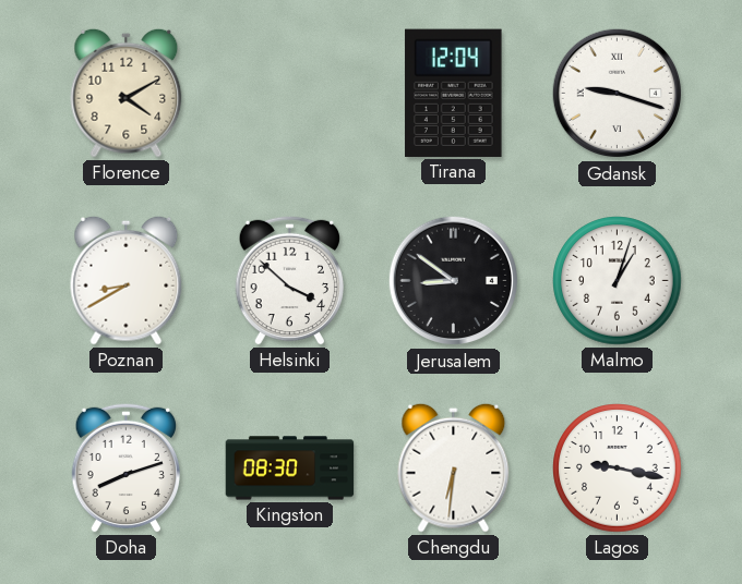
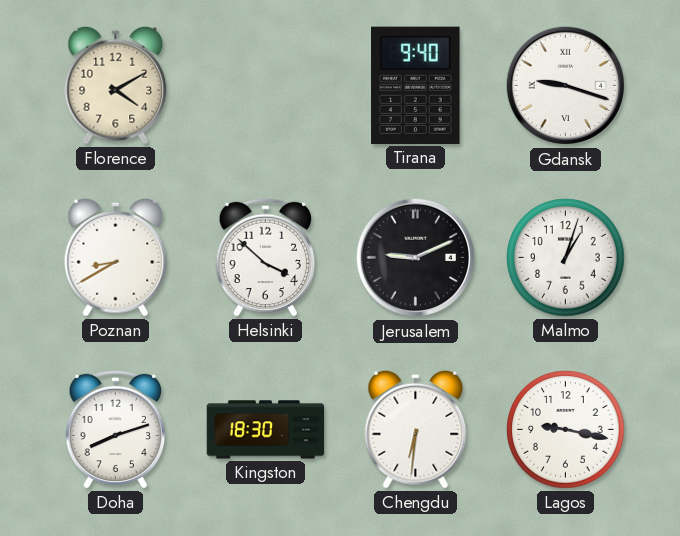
Tirana: 12:04 -> 9:40
Jerusalem: 8:51 -> 9:11
Kingston: 08:30 -> 18:30
